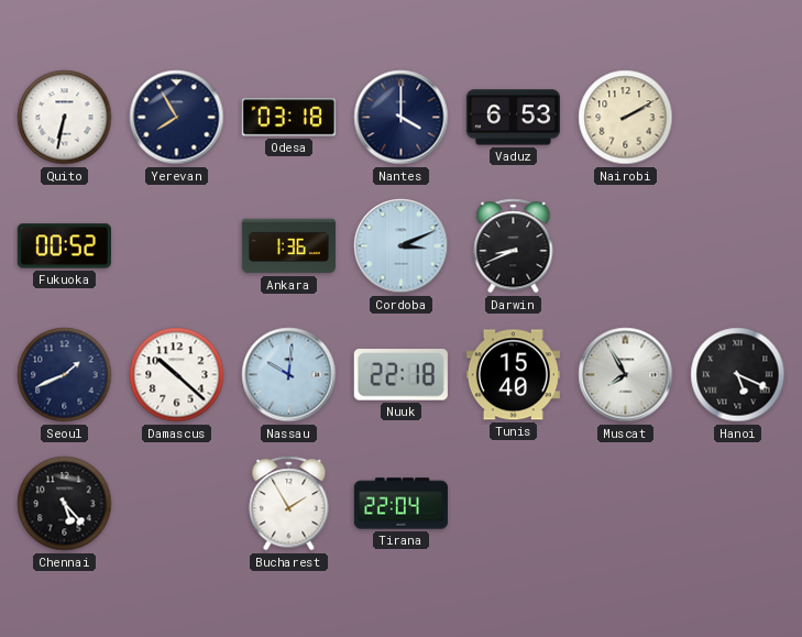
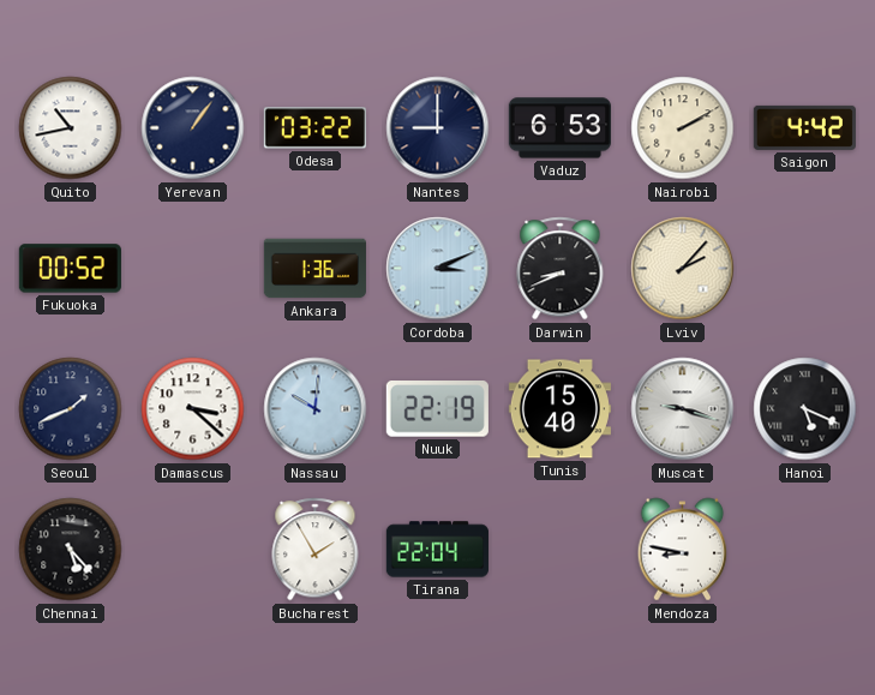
Quito: 6:32 -> 10:43
Yerevan: 7:55 -> 1:06
Odesa: 03:18 -> 03:22
Nantes: 4:00 -> 9:00
Saigon: none -> 4:42
Lviv: none -> 2:07
Damascus: 10:22 -> 3:22
Nuuk: 22:18 -> 22:19
Muscat: 7:55 -> 9:18
Mendoza: none -> 8:47
